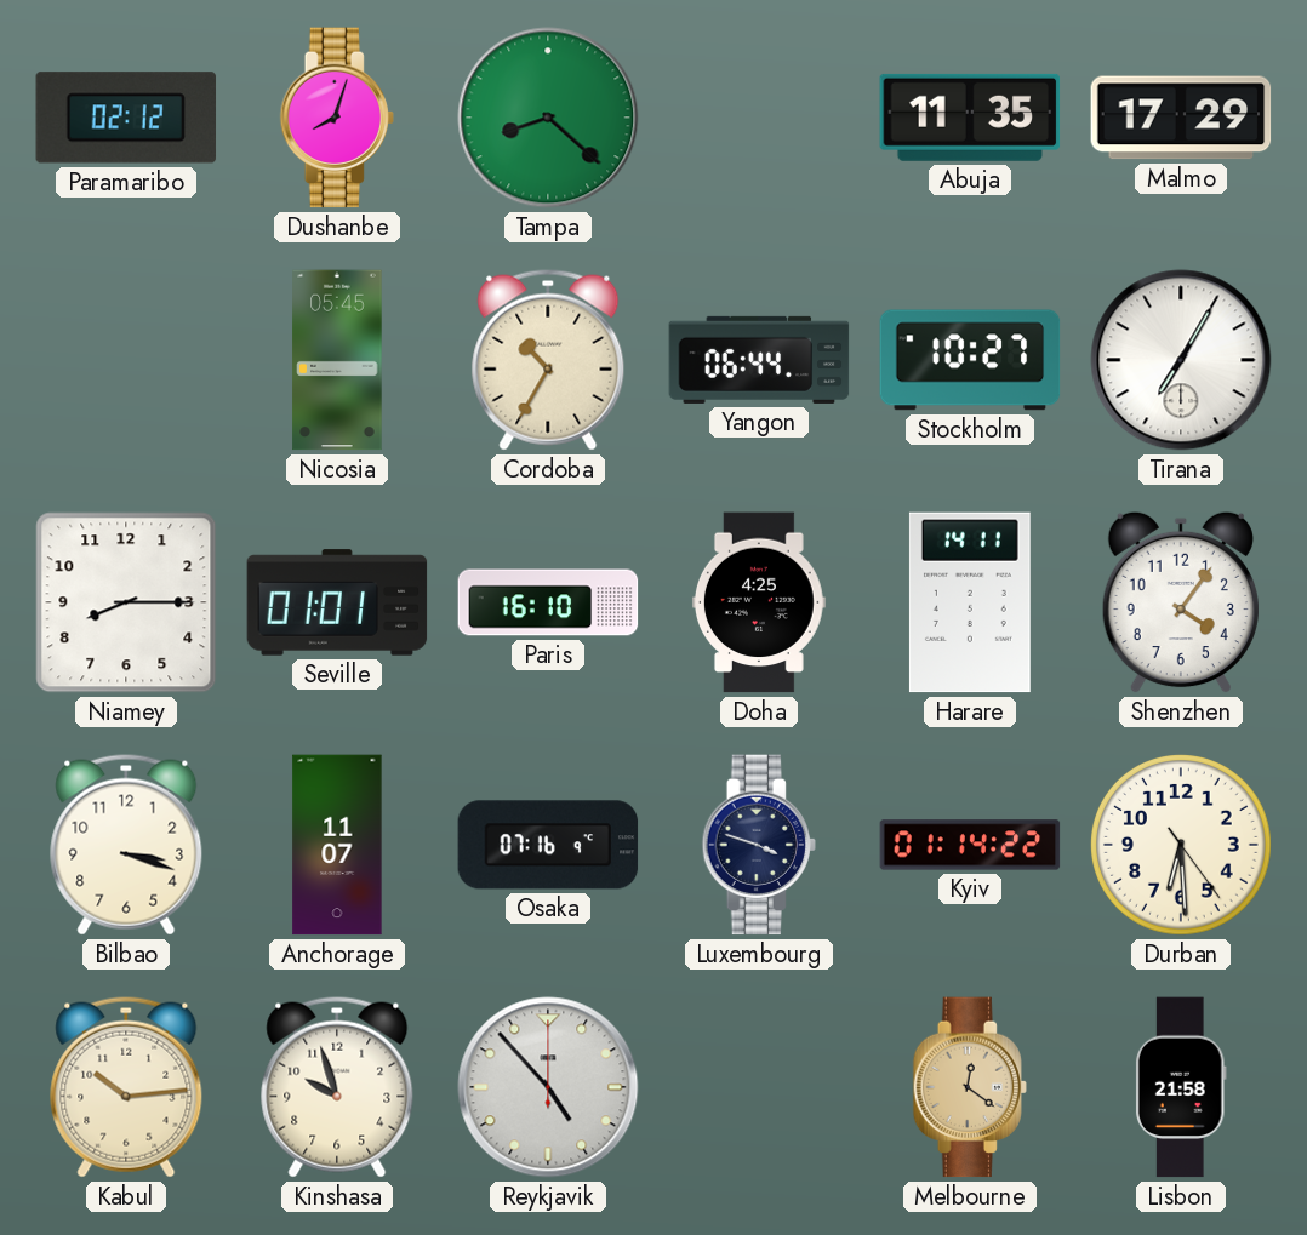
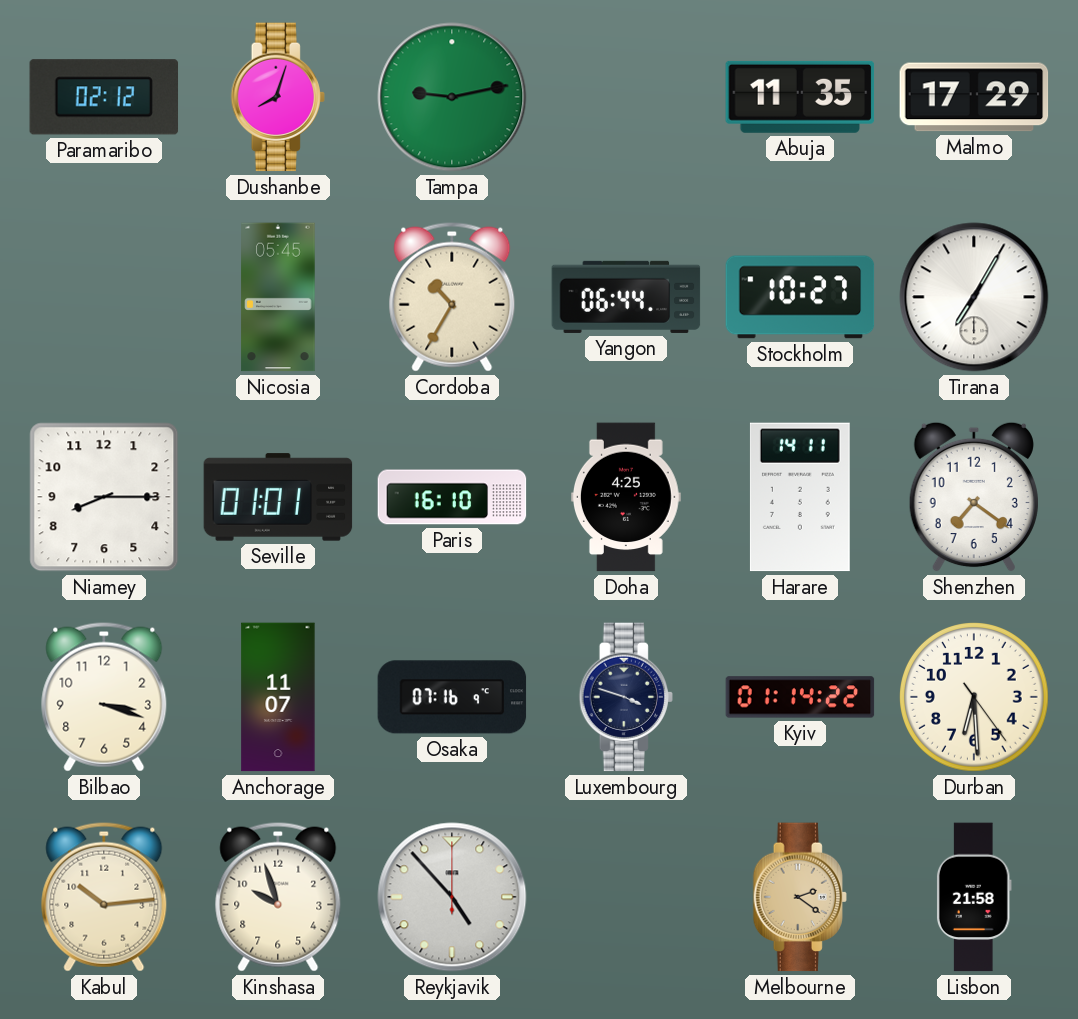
Tampa: 8:22 -> 9:13
Shenzhen: 4:06 -> 7:21
Melbourne: 12:21 -> 2:21
